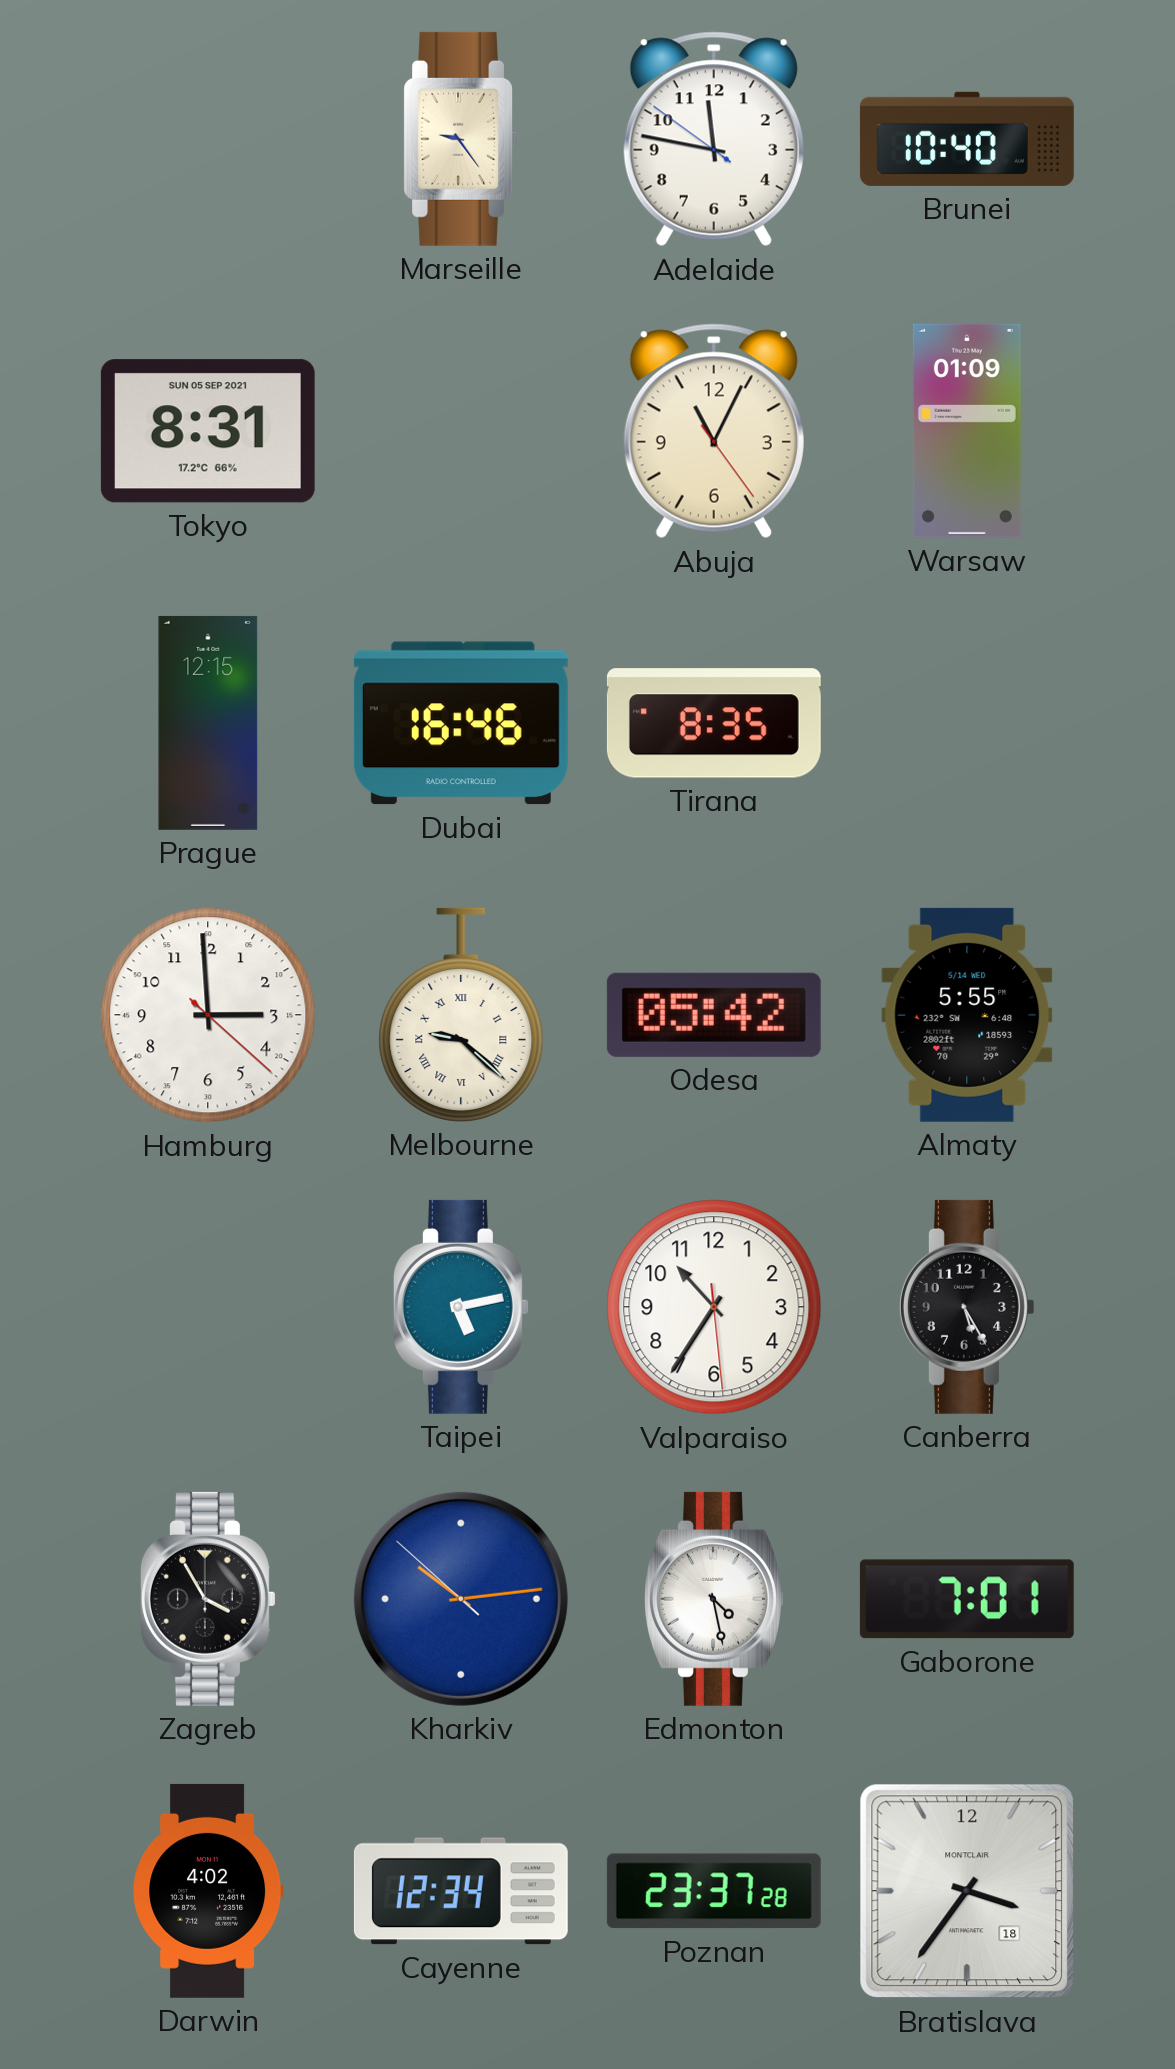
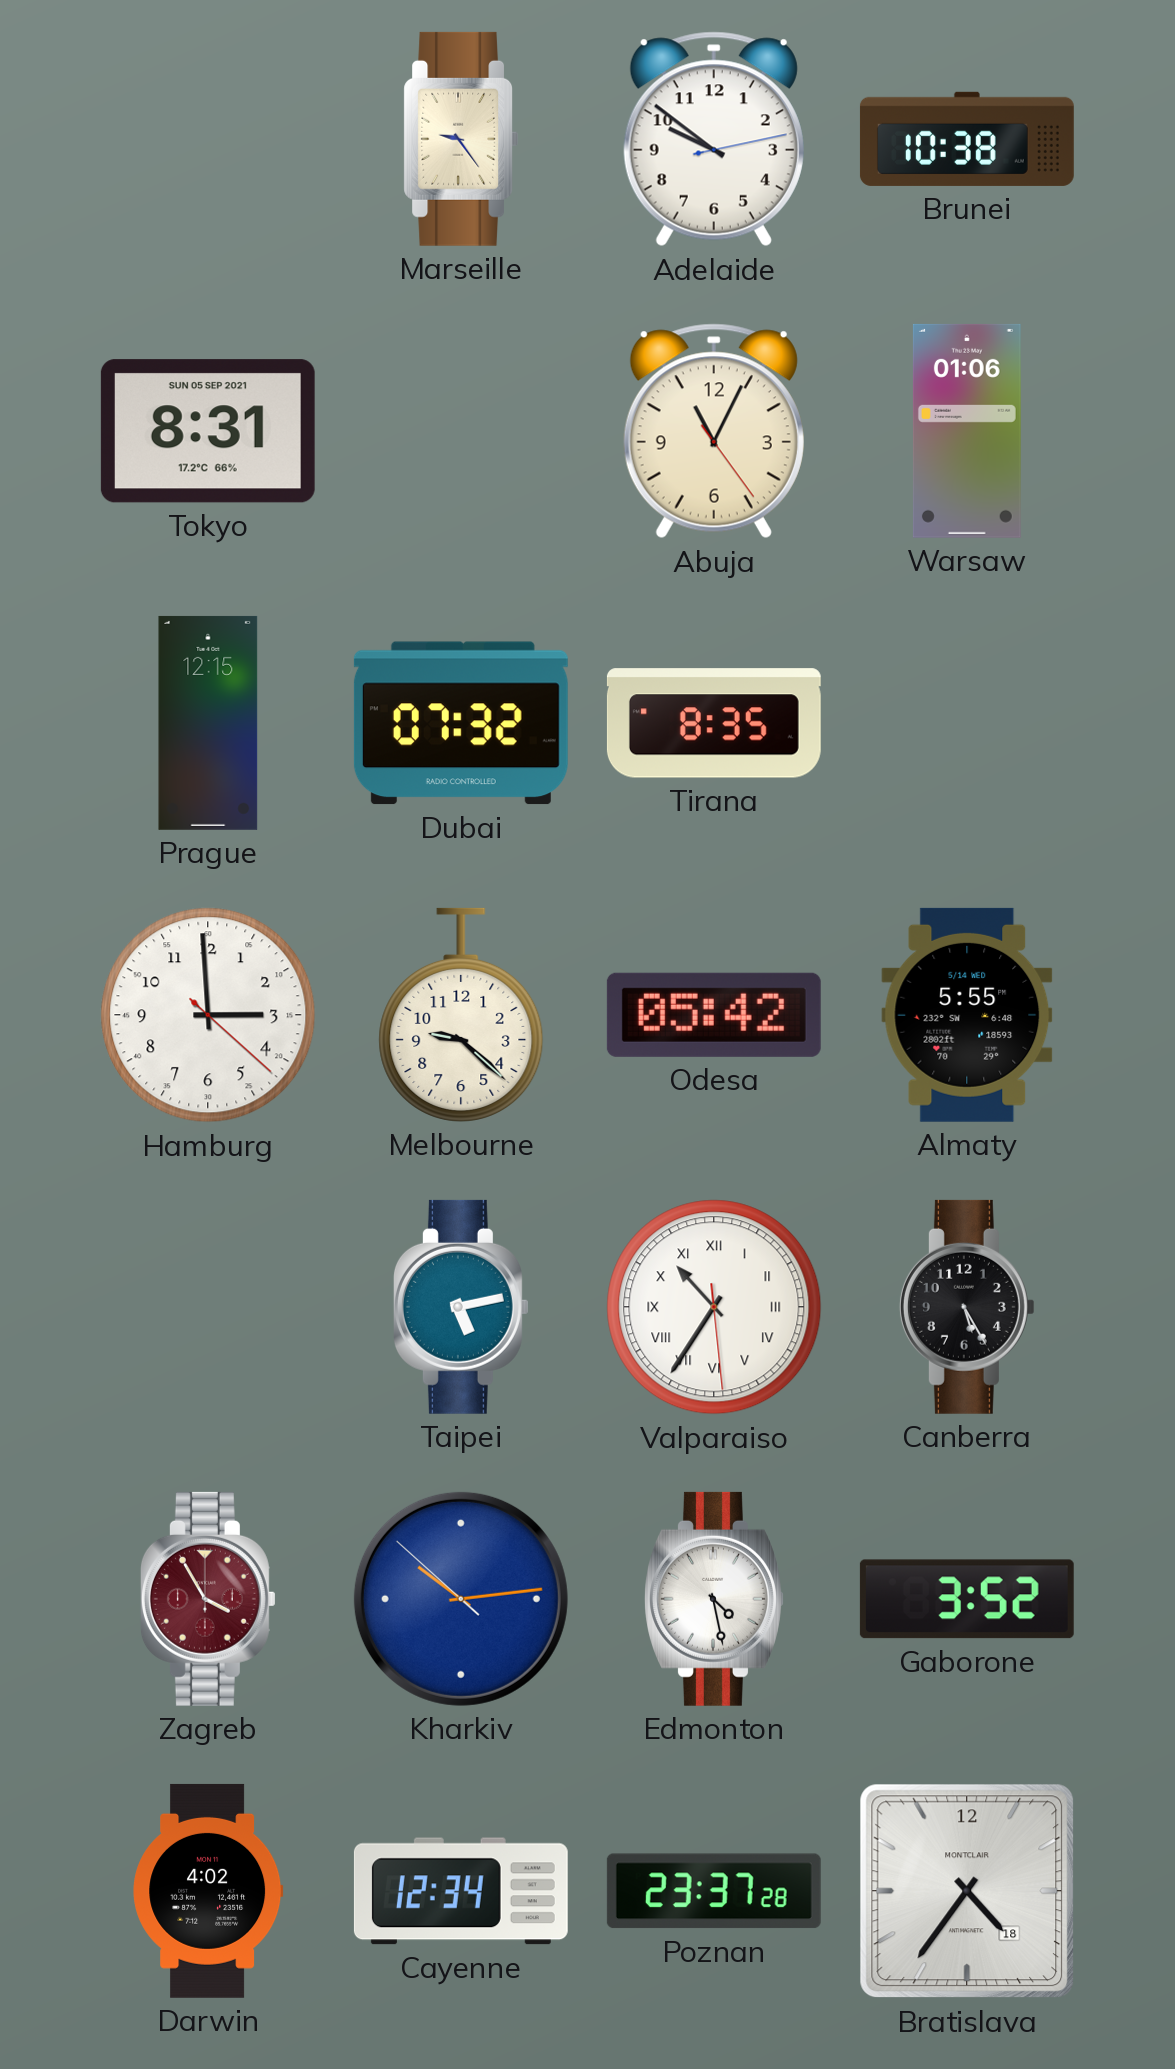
Adelaide: 11:46 -> 9:51
Brunei: 10:40 -> 10:38
Warsaw: 01:09 -> 01:06
Dubai: 16:46 -> 07:32
Melbourne numerals: Roman -> Arabic
Valparaiso numerals: Arabic -> Roman
Zagreb dial: black -> burgundy
Gaborone: 7:01 -> 3:52
Bratislava: 3:36 -> 4:36
